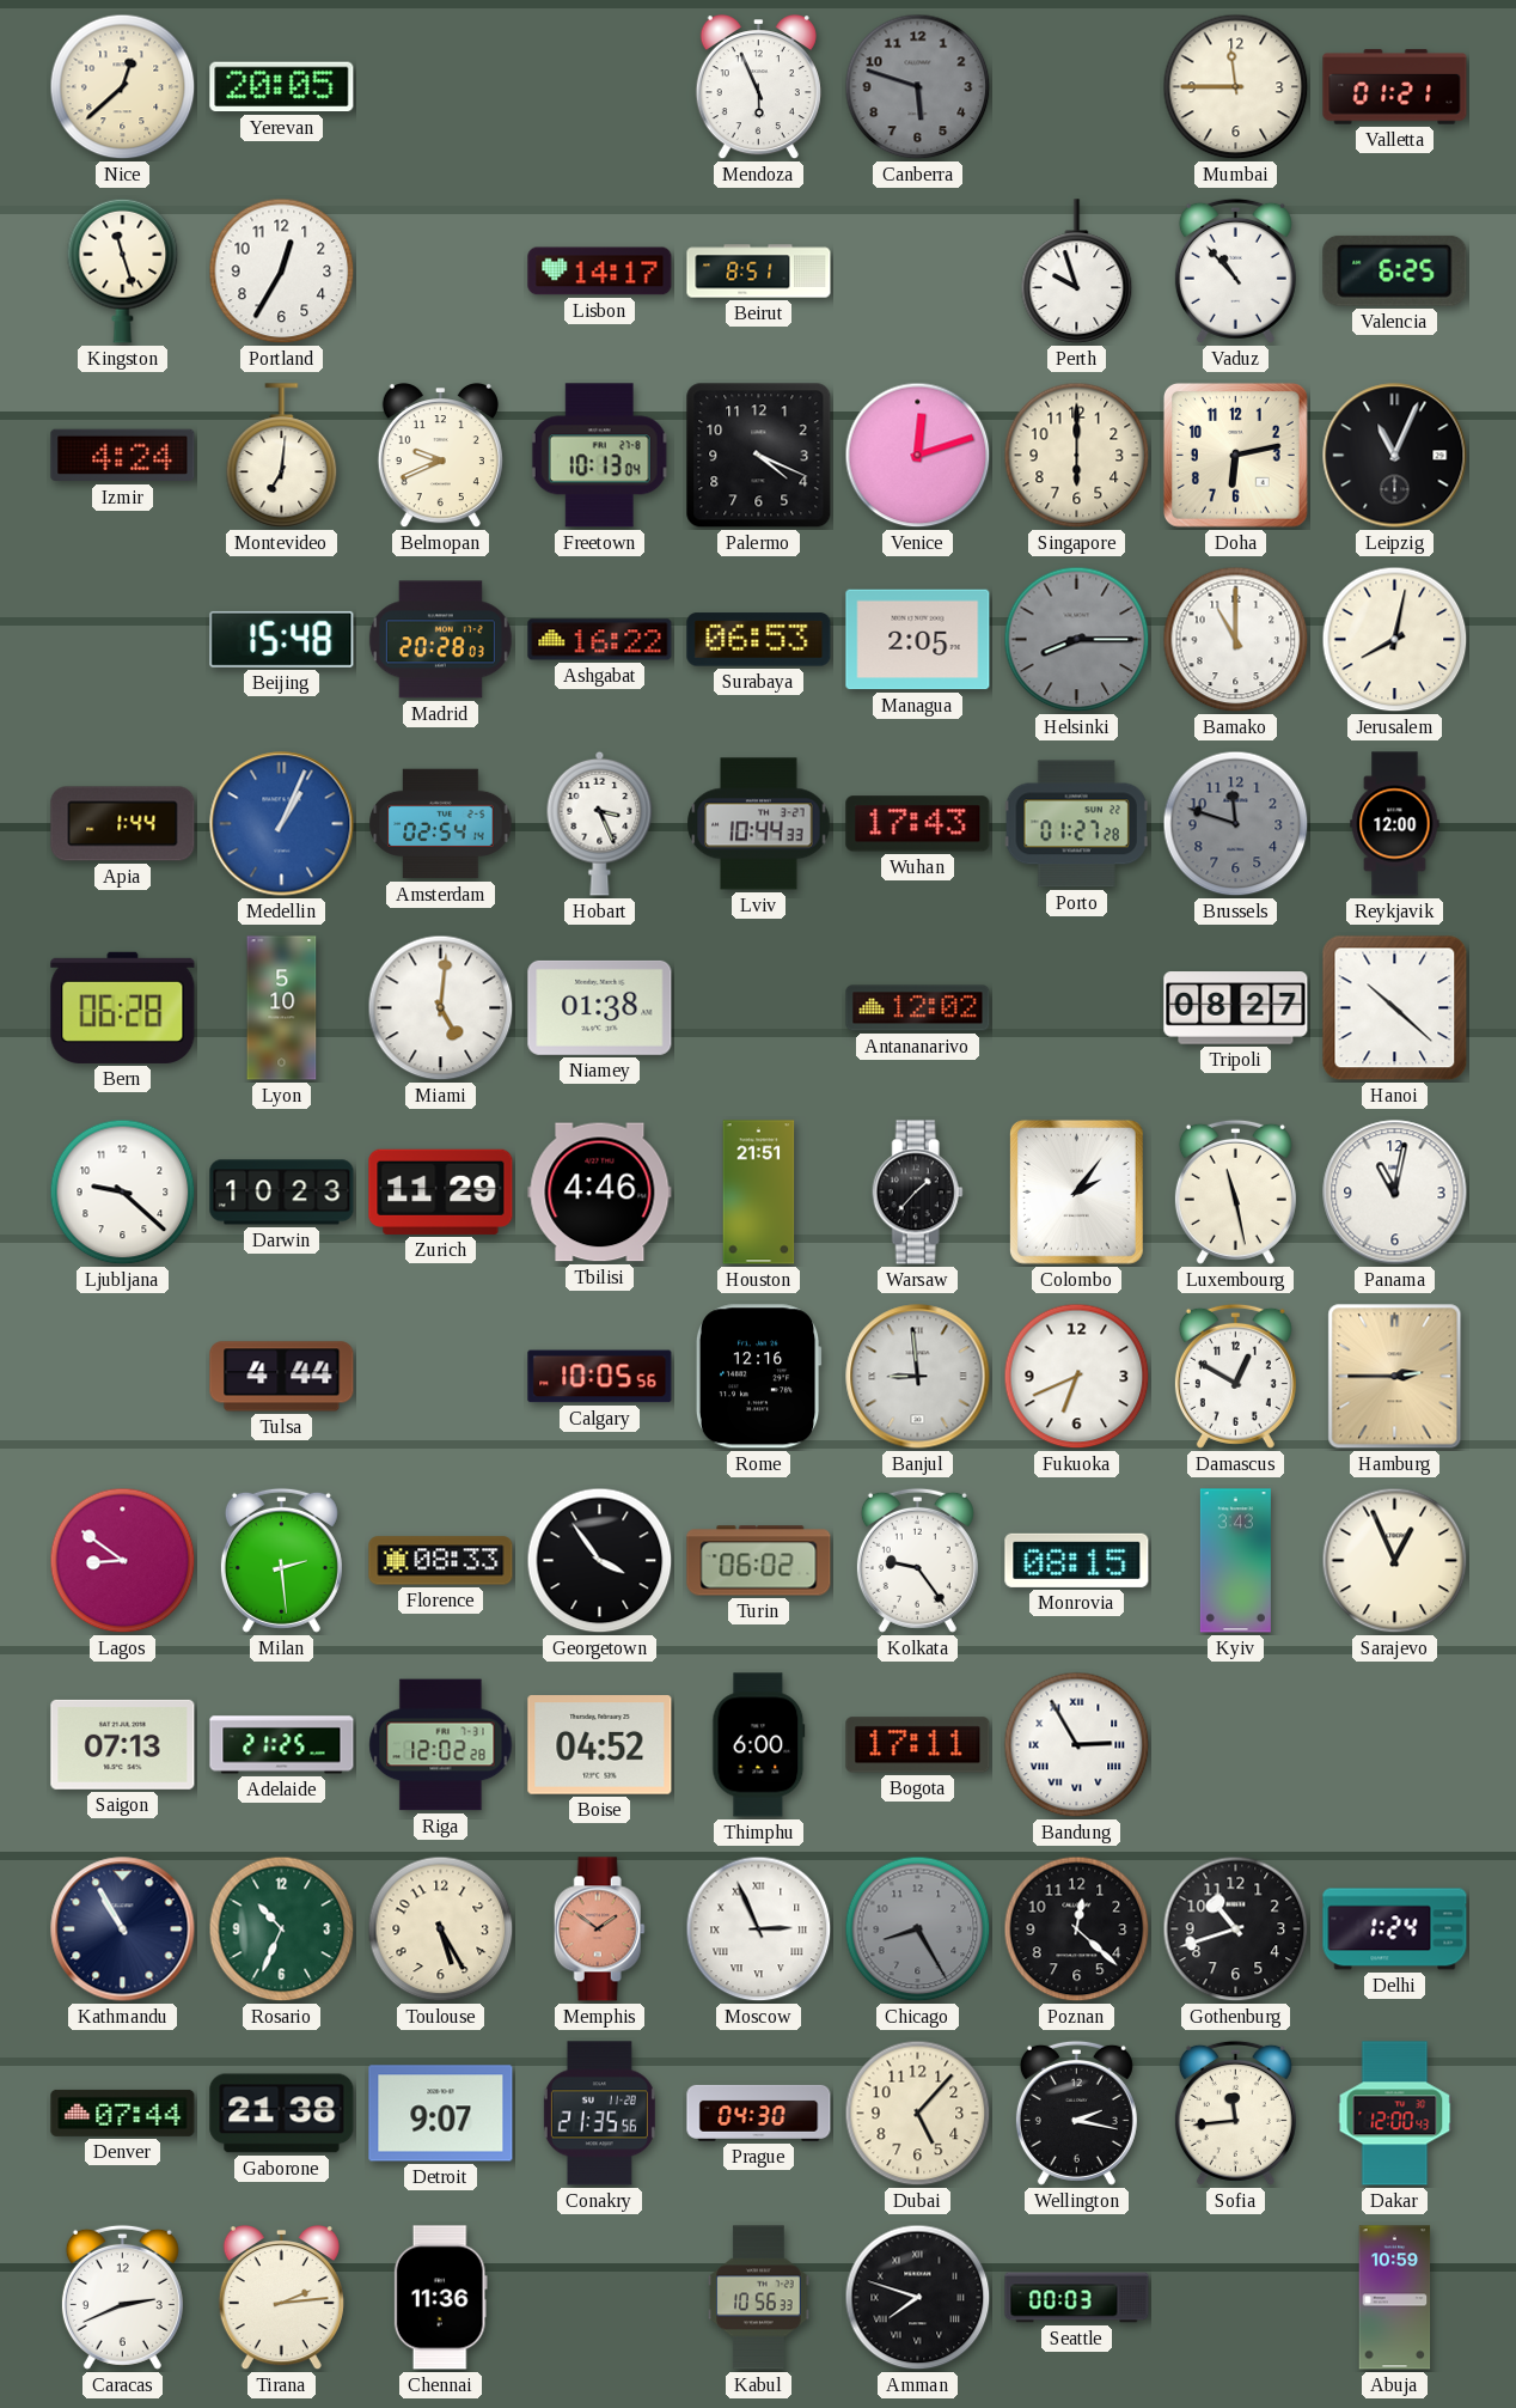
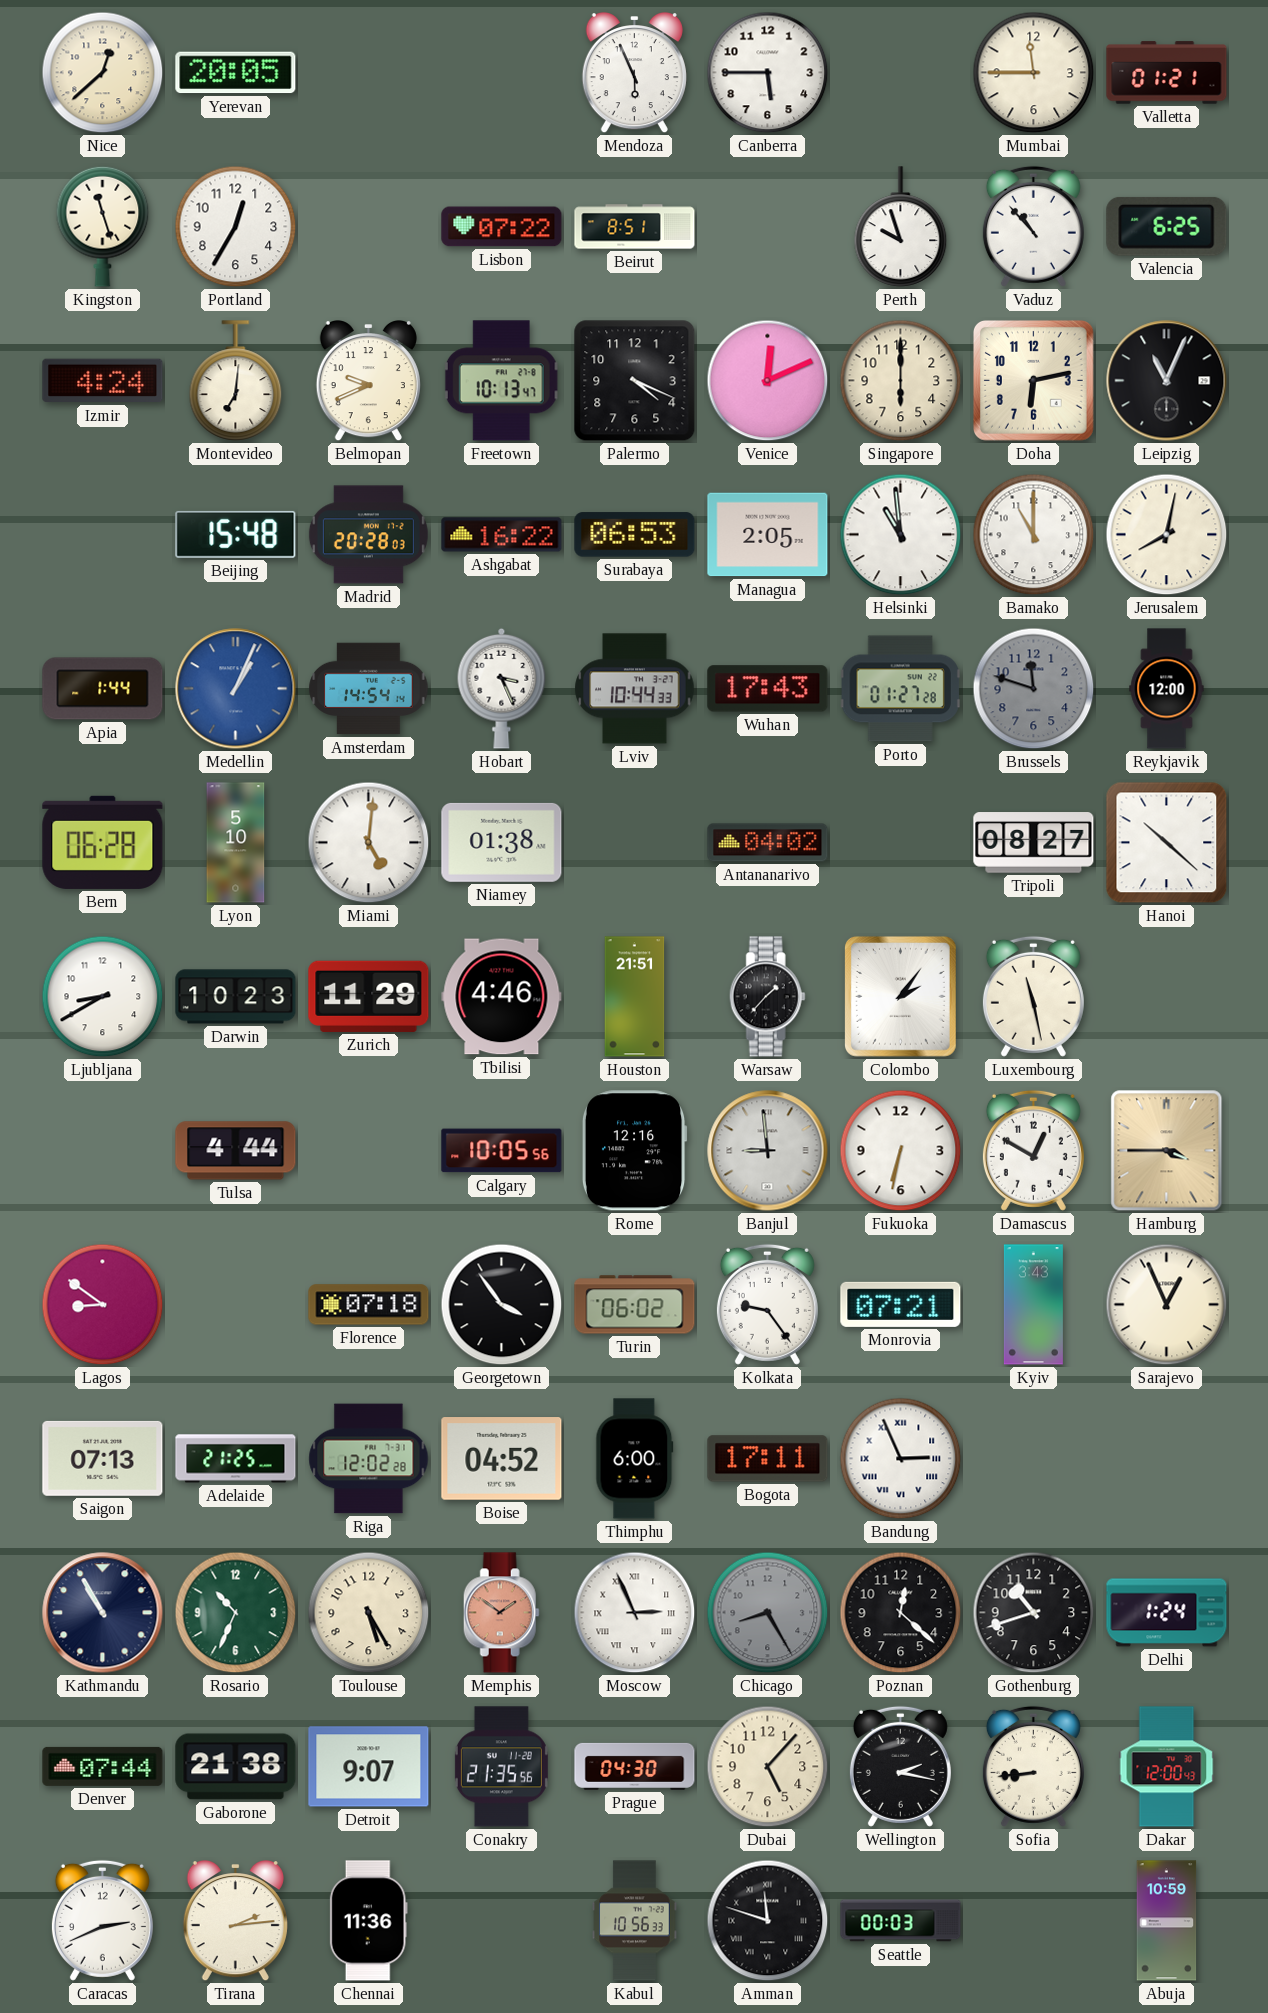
Canberra: 5:48 -> 5:45
Canberra dial: grey -> white
Lisbon: 14:17 -> 07:22
Freetown: 10:13:04 -> 10:13:47
Venice: 12:12 -> 12:11
Helsinki: 8:15 -> 10:59
Helsinki dial: grey -> white
Amsterdam: 02:54 -> 14:54
Antananarivo: 12:02 -> 04:02
Ljubljana: 9:22 -> 8:40
Panama: 11:02 -> none
Fukuoka: 6:41 -> 6:32
Hamburg: 2:45 -> 3:45
Milan: 2:29 -> none
Florence: 08:33 -> 07:18
Monrovia: 08:15 -> 07:21
Bandung: 2:55 -> 2:56
Sofia: 11:44 -> 8:44
Amman: 7:48 -> 11:48
